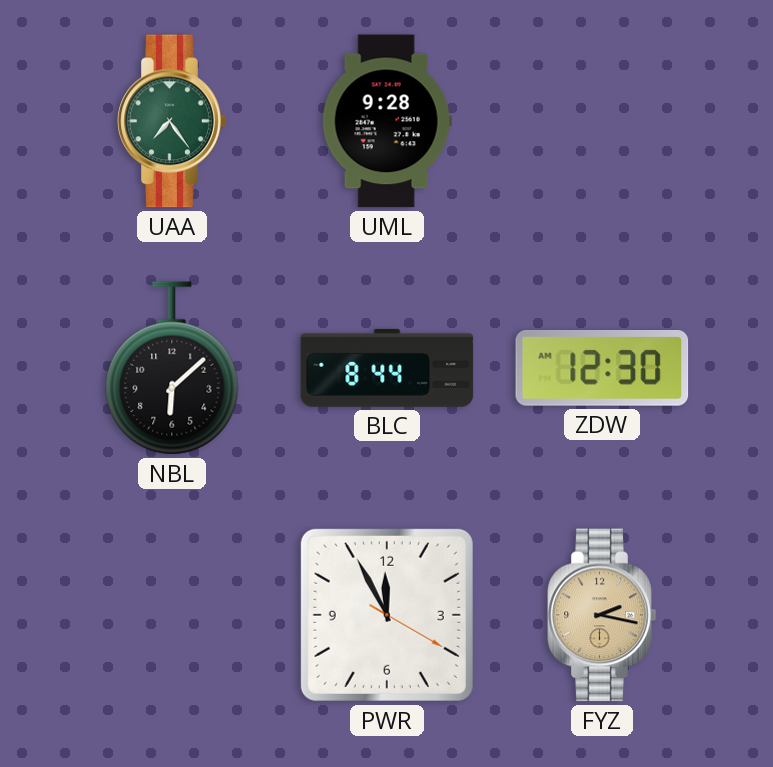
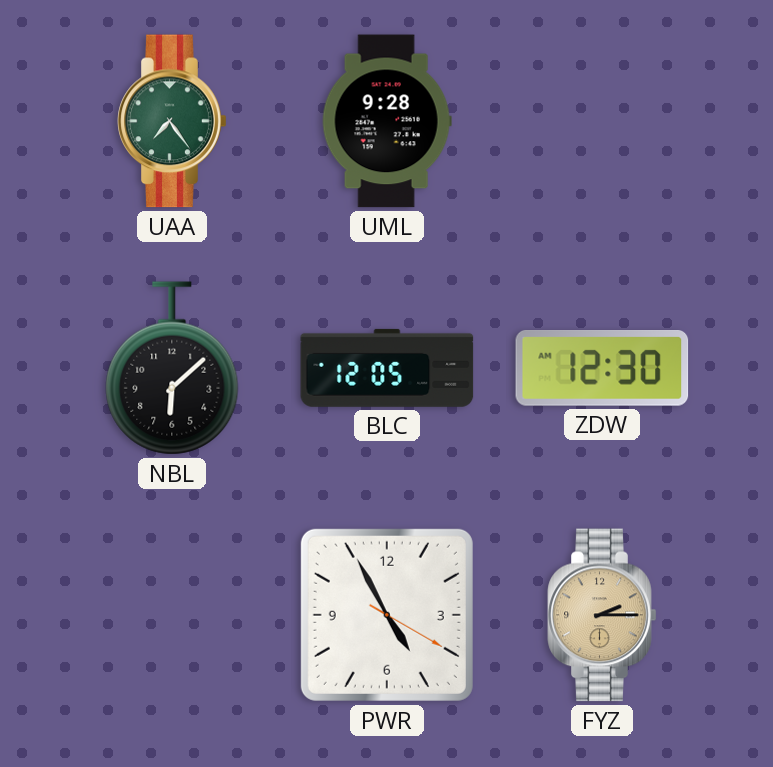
BLC: 8:44 -> 12:05
PWR: 11:55 -> 4:55
FYZ: 2:17 -> 2:15
